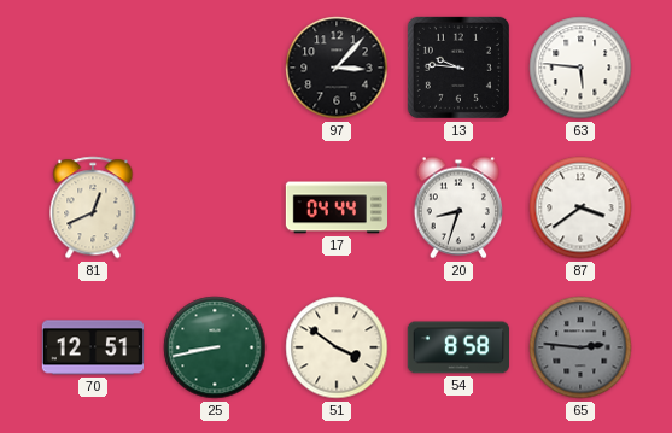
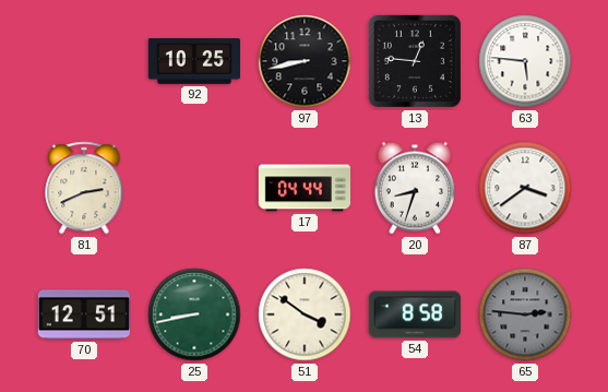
92: none -> 10:25
97: 3:07 -> 8:43
13: 9:46 -> 12:46
81: 12:41 -> 2:41
